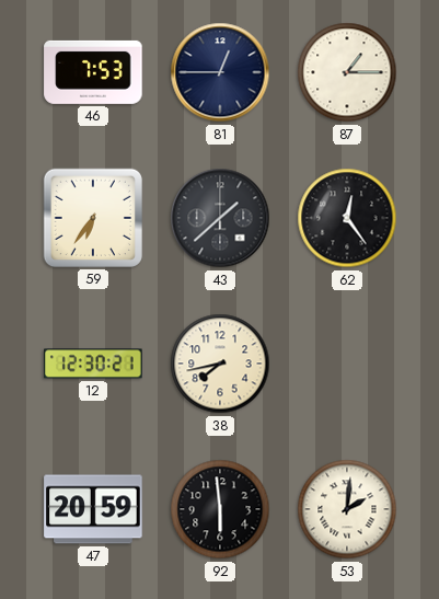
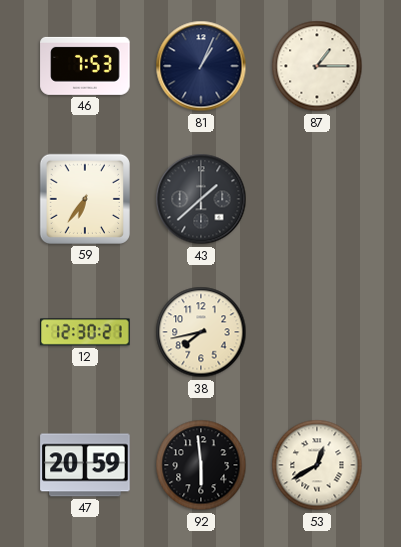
81: 12:45 -> 1:04
62: 12:24 -> none
53: 2:01 -> 12:40
